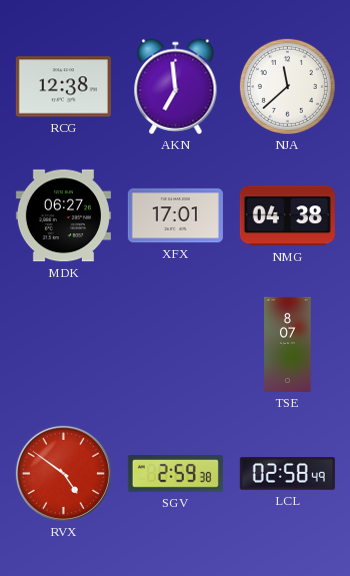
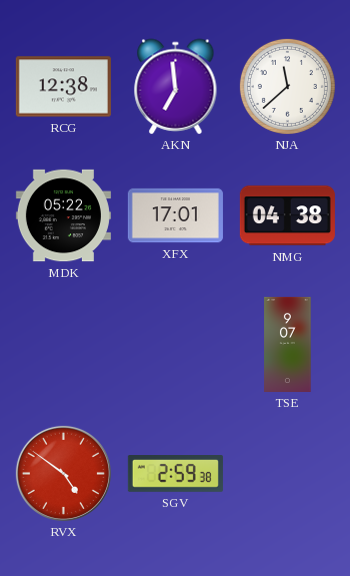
MDK: 06:27 -> 05:22
TSE: 8:07 -> 9:07
LCL: 02:58 -> none
